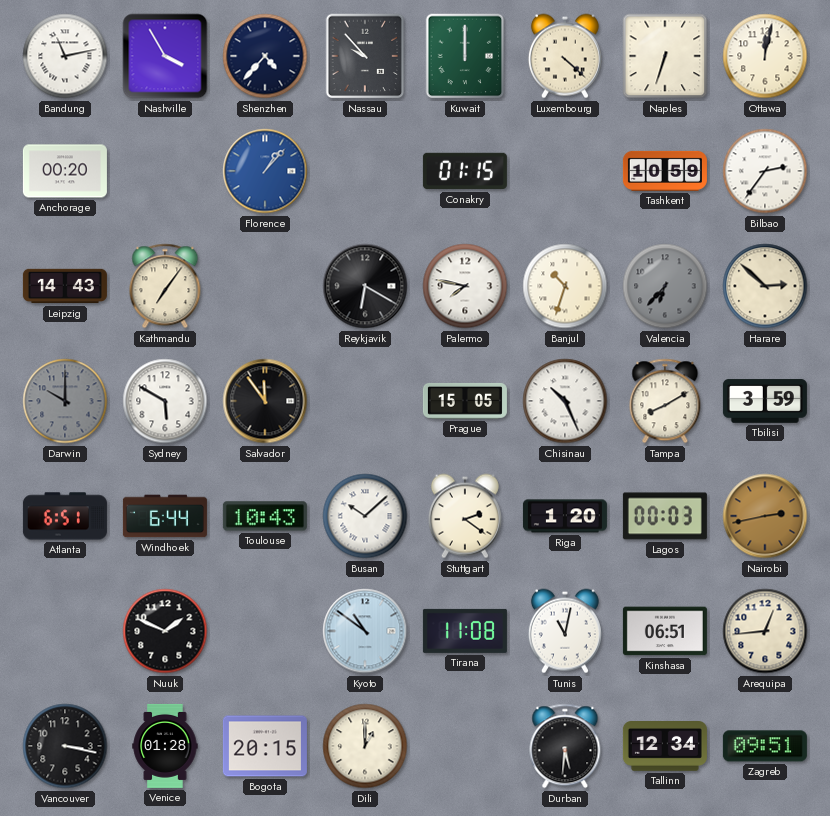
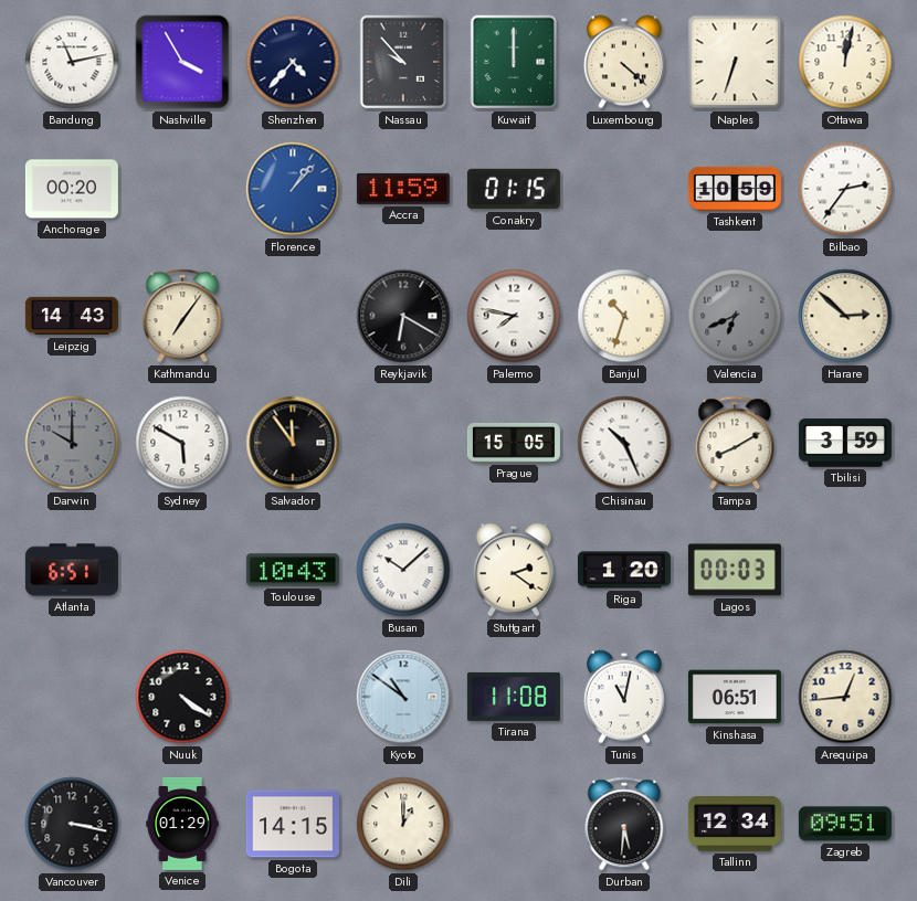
Accra: none -> 11:59
Valencia: 6:37 -> 6:41
Windhoek: 6:44 -> none
Nairobi: 2:43 -> none
Nuuk: 1:49 -> 4:21
Venice: 01:28 -> 01:29
Bogota: 20:15 -> 14:15
